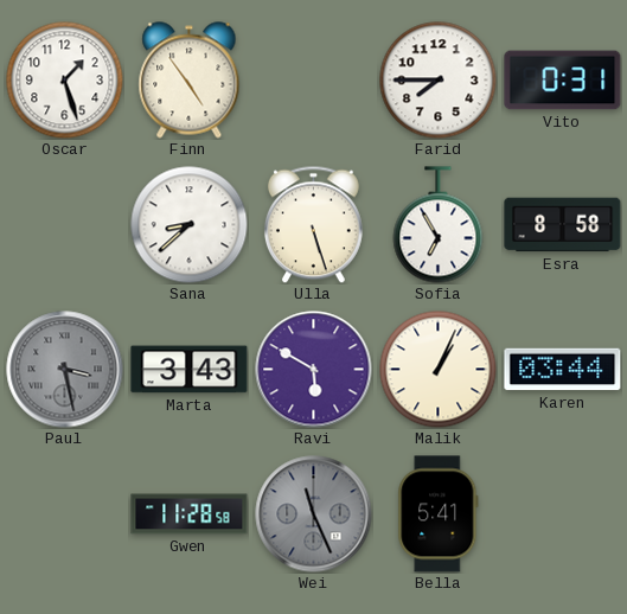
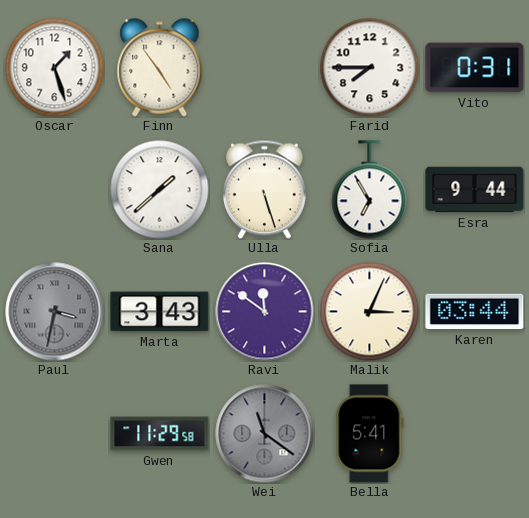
Sana: 8:38 -> 1:38
Esra: 8:58 -> 9:44
Paul: 3:28 -> 3:32
Ravi: 5:50 -> 11:51
Malik: 1:04 -> 3:04
Gwen: 11:28 -> 11:29
Wei: 11:26 -> 11:21
